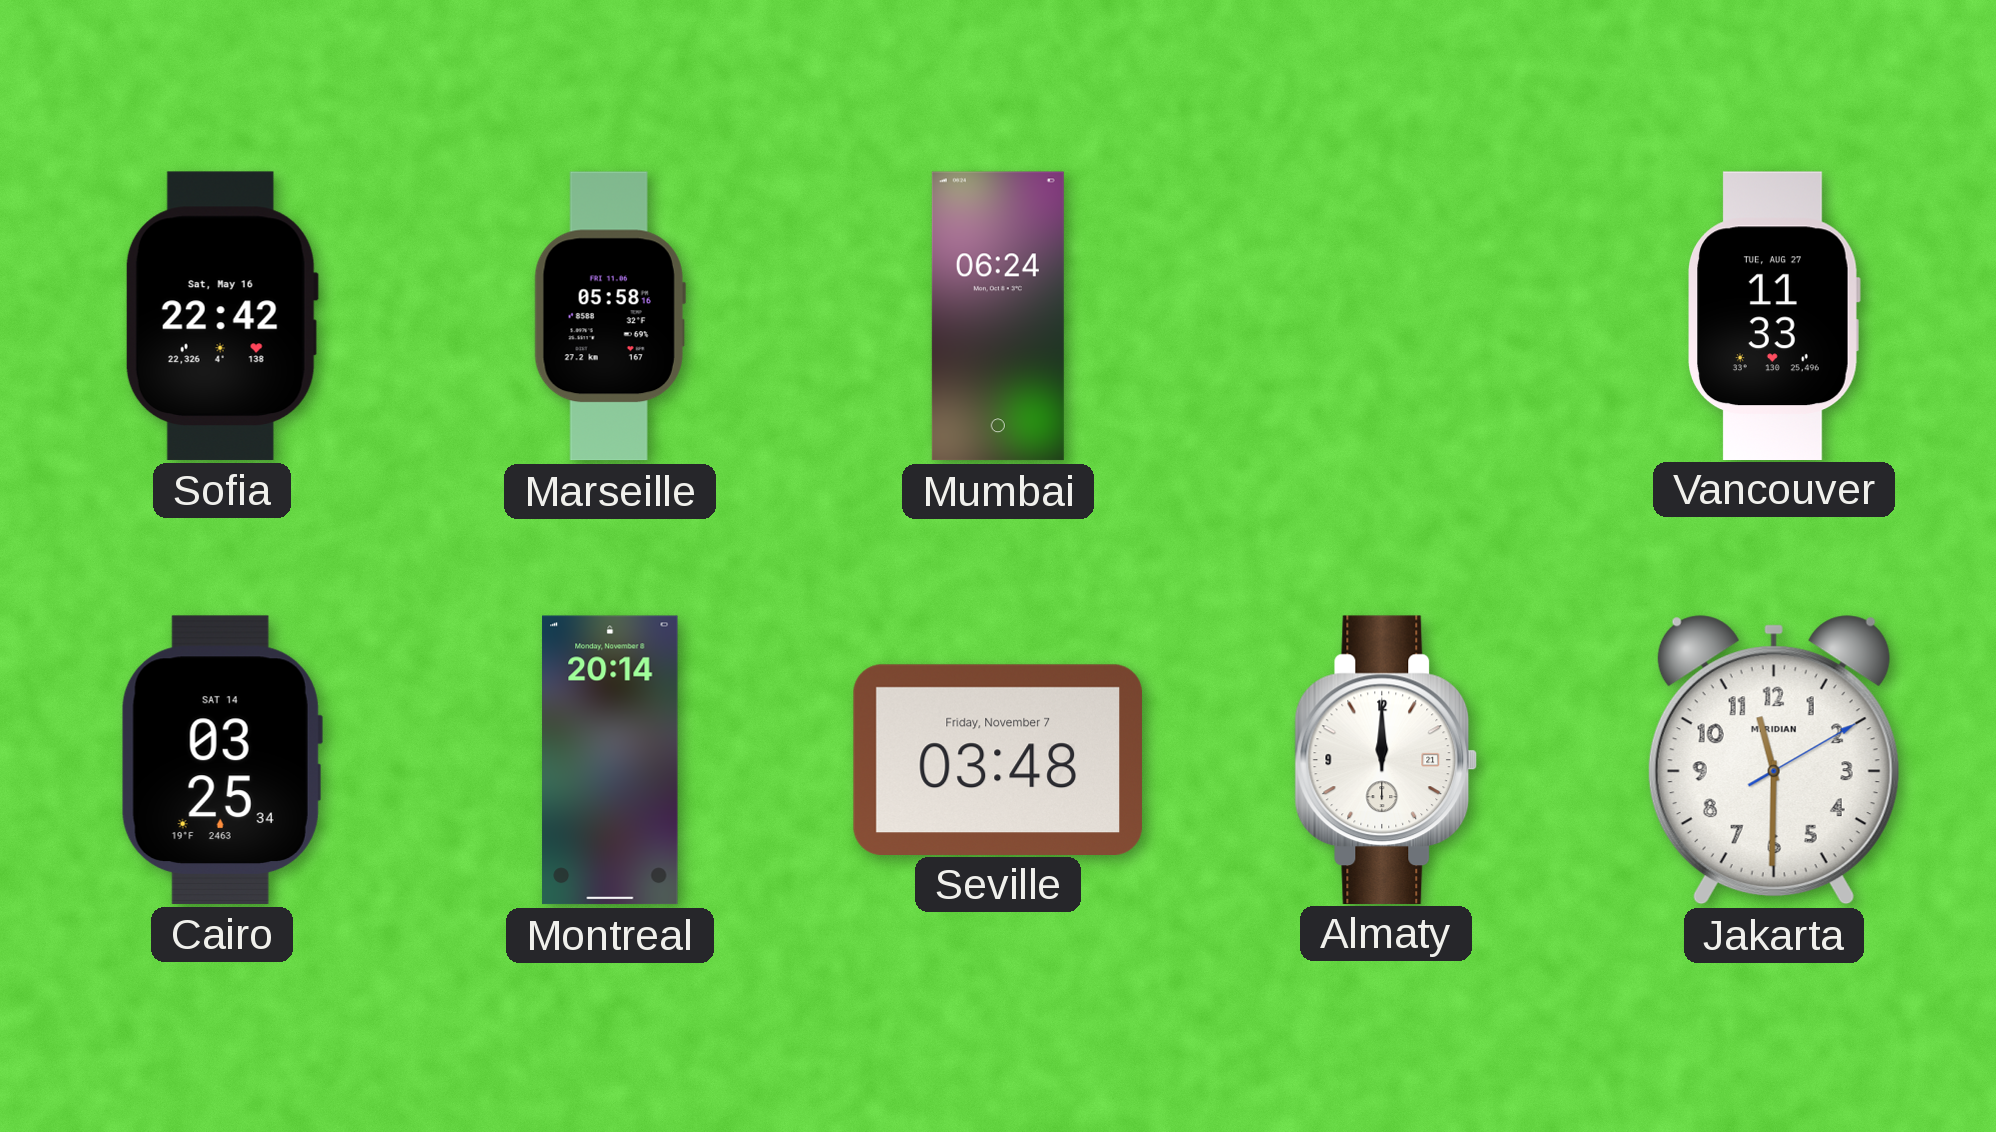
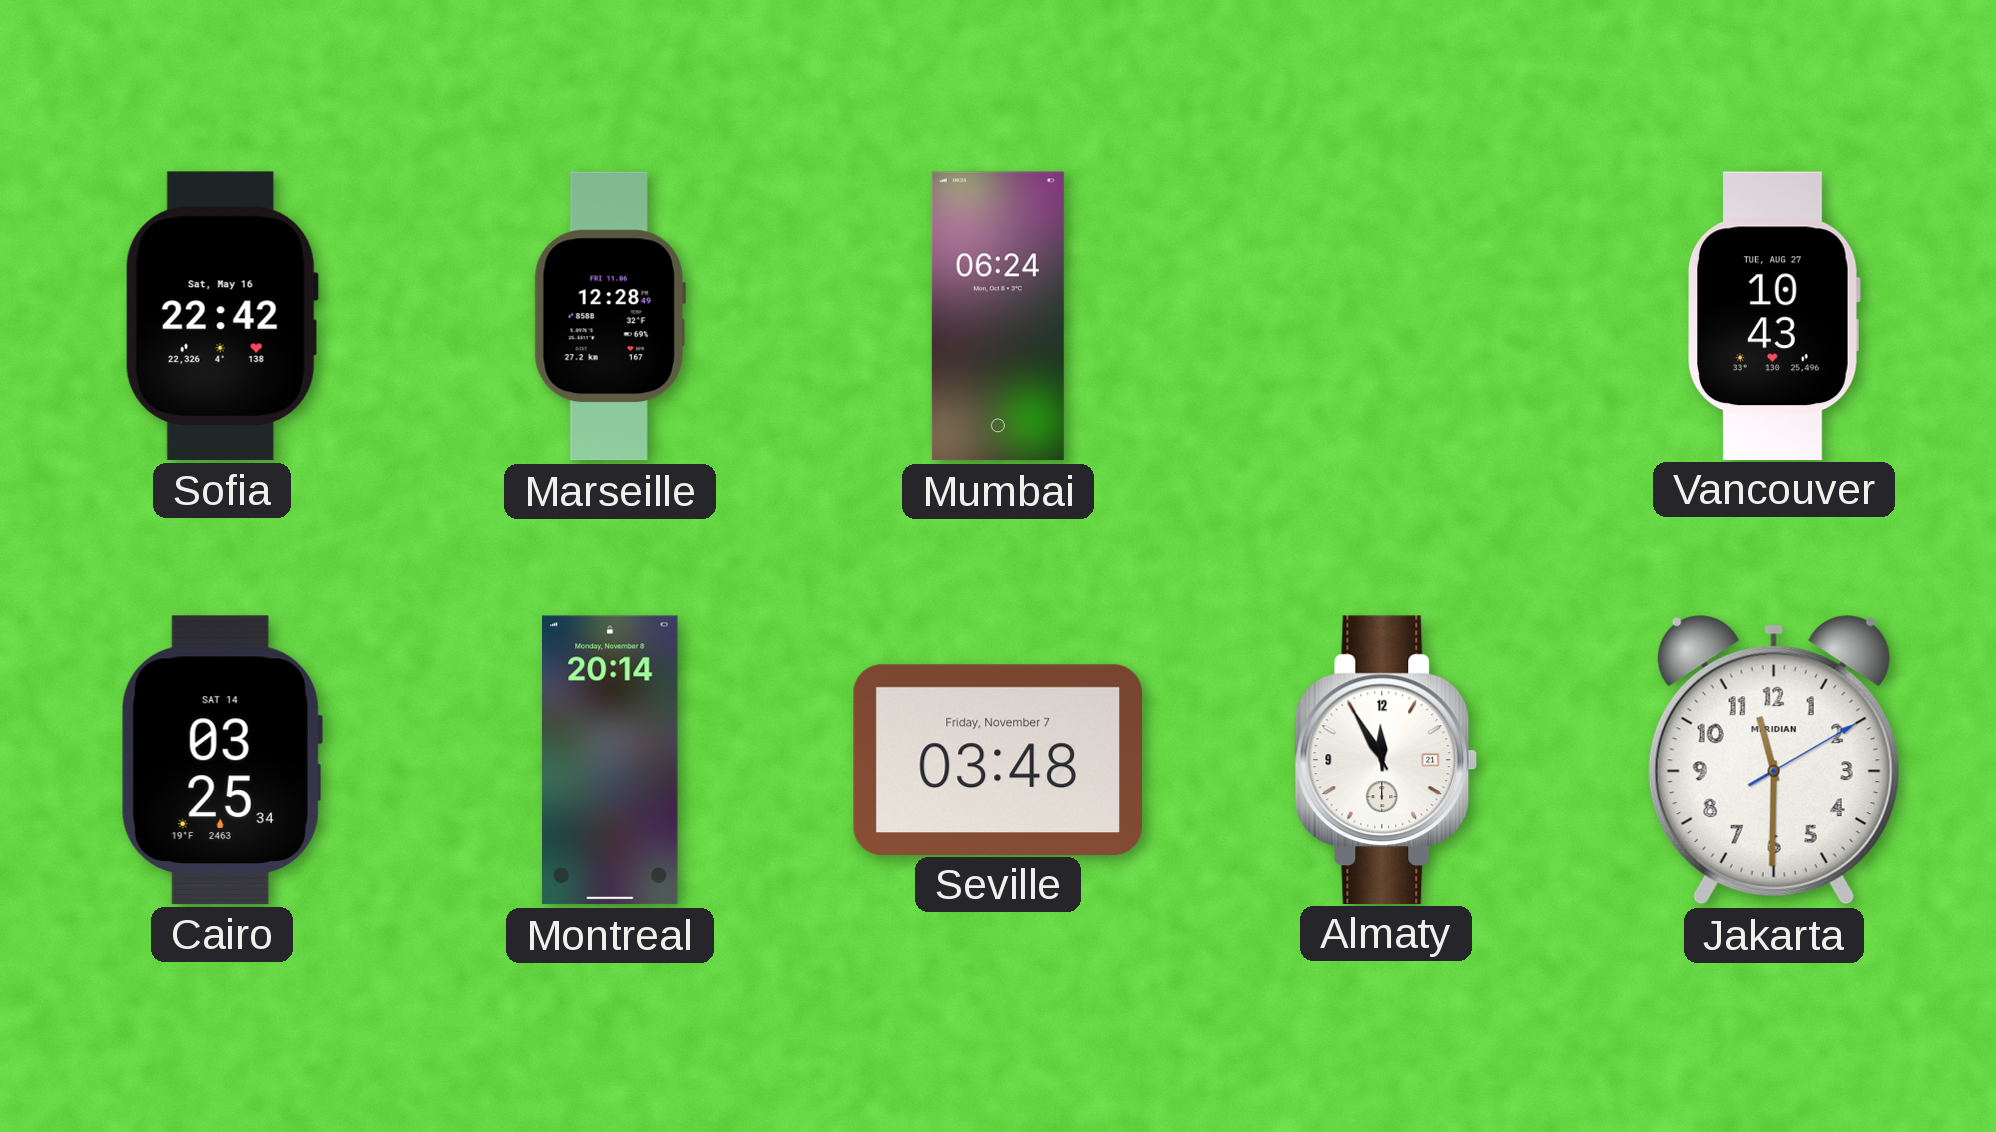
Marseille: 05:58 -> 12:28
Vancouver: 11:33 -> 10:43
Almaty: 12:00 -> 11:55
